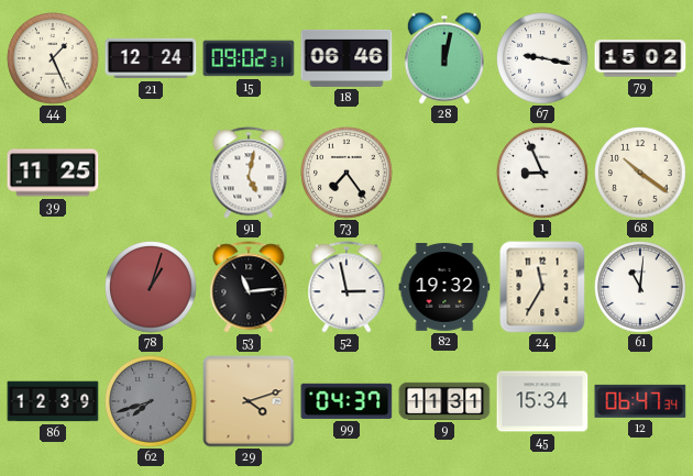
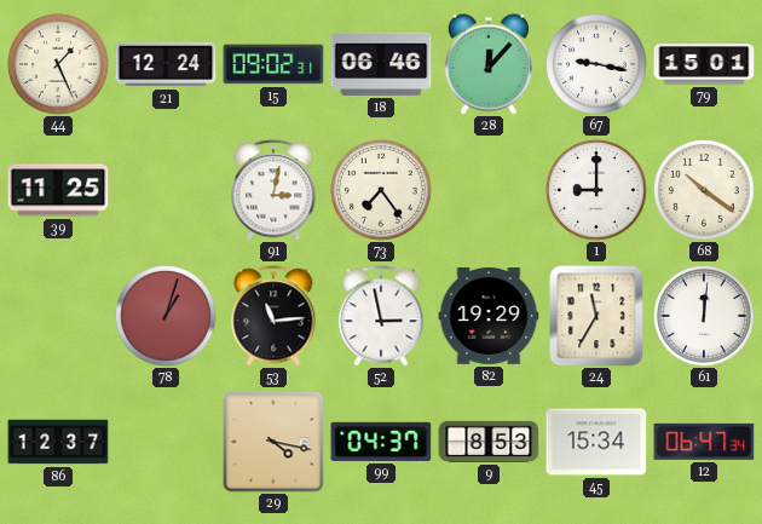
28: 12:02 -> 12:07
79: 15:02 -> 15:01
91: 5:02 -> 3:02
1: 8:56 -> 9:00
82: 19:32 -> 19:29
61: 11:01 -> 12:01
86: 12:39 -> 12:37
62: 7:42 -> none
29: 4:12 -> 4:17
9: 11:31 -> 8:53
